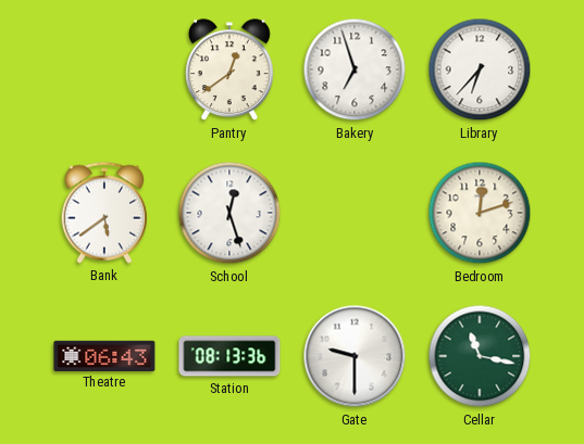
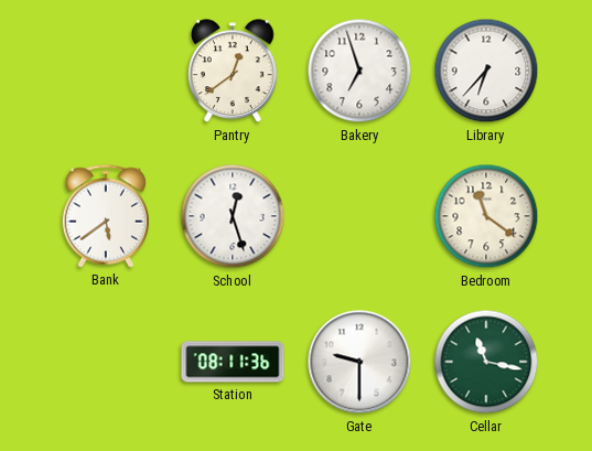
Bedroom: 12:12 -> 11:21
Theatre: 06:43 -> none
Station: 08:13 -> 08:11
